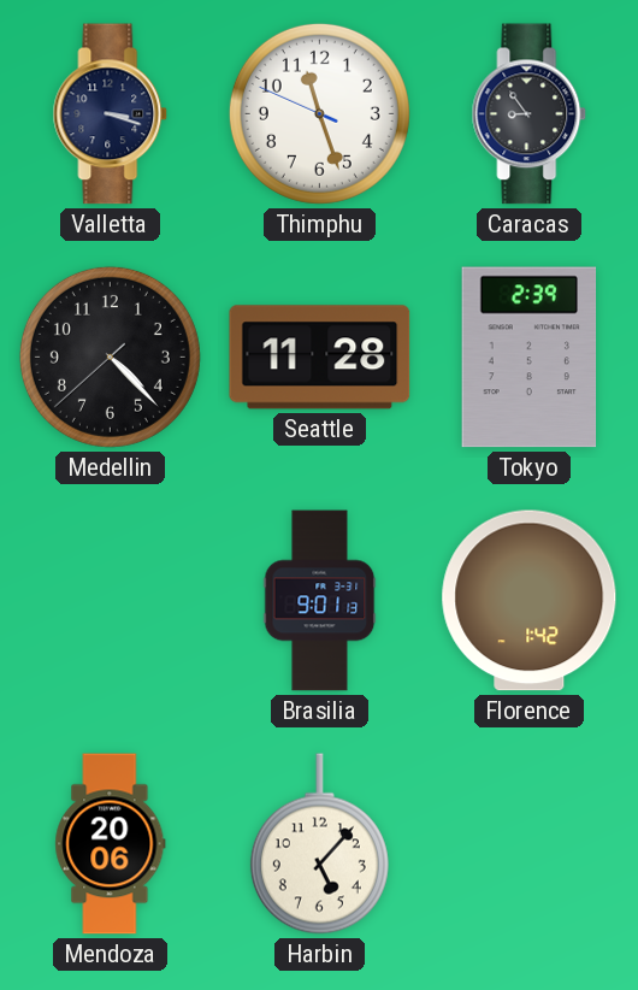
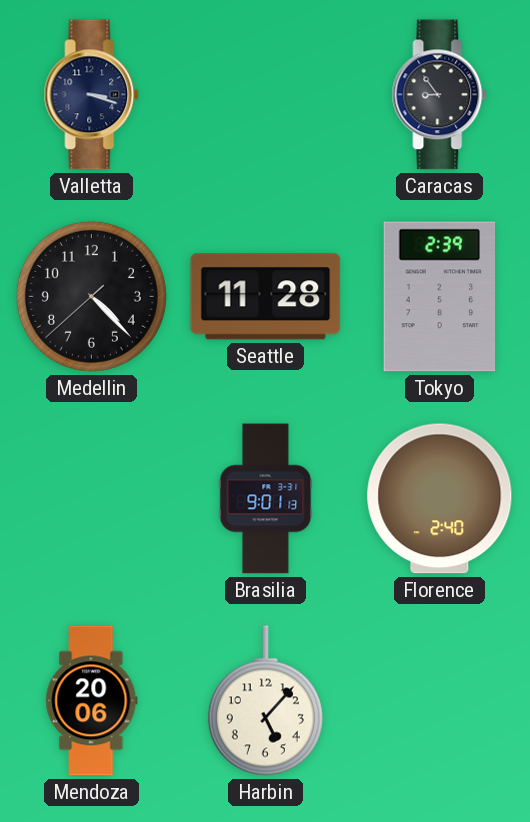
Thimphu: 11:26 -> none
Florence: 1:42 -> 2:40
